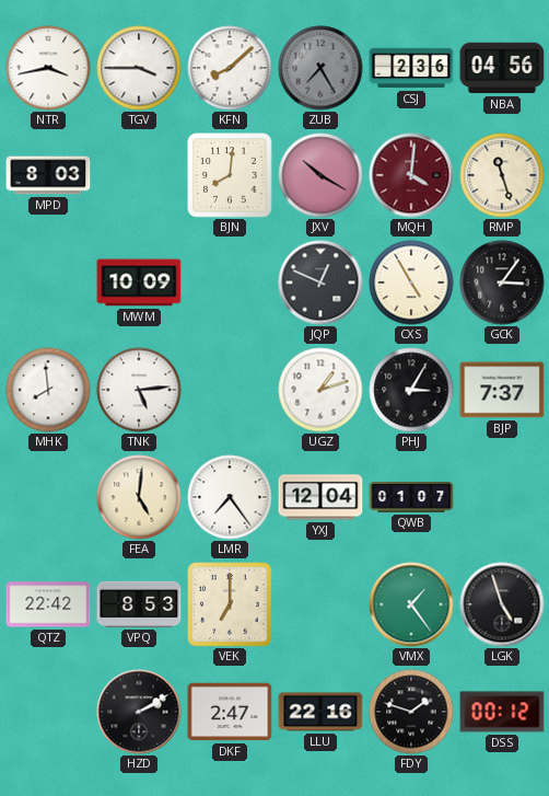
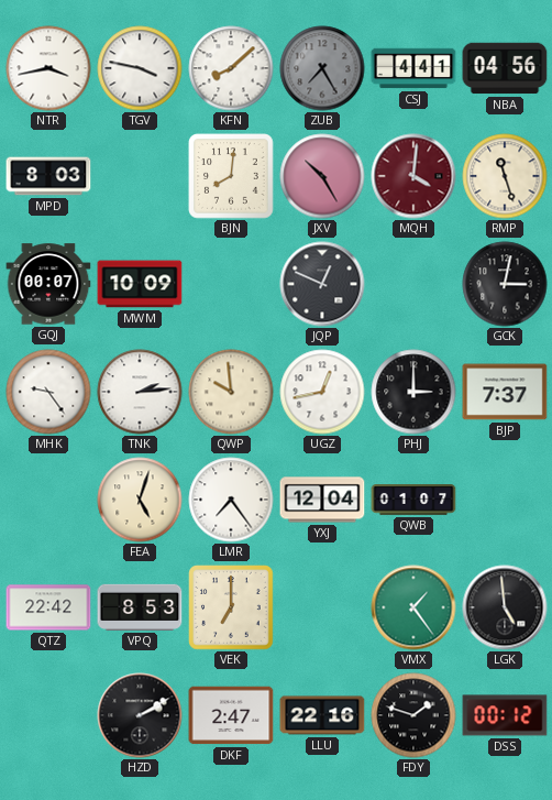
TGV: 3:45 -> 3:47
CSJ: 2:36 -> 4:41
JXV: 10:20 -> 10:25
GQJ: none -> 00:07
CXS: 4:55 -> none
GCK: 3:06 -> 3:02
MHK: 7:59 -> 9:24
TNK: 5:14 -> 2:14
QWP: none -> 9:59
UGZ: 1:12 -> 12:43
PHJ: 3:05 -> 3:00
FEA: 5:01 -> 5:03
LGK: 4:57 -> 4:59
